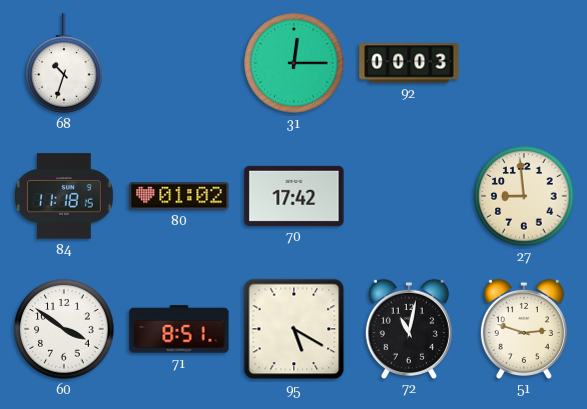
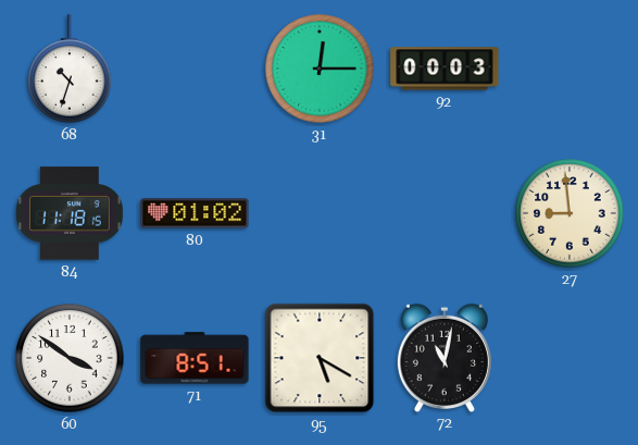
70: 17:42 -> none
51: 2:48 -> none
